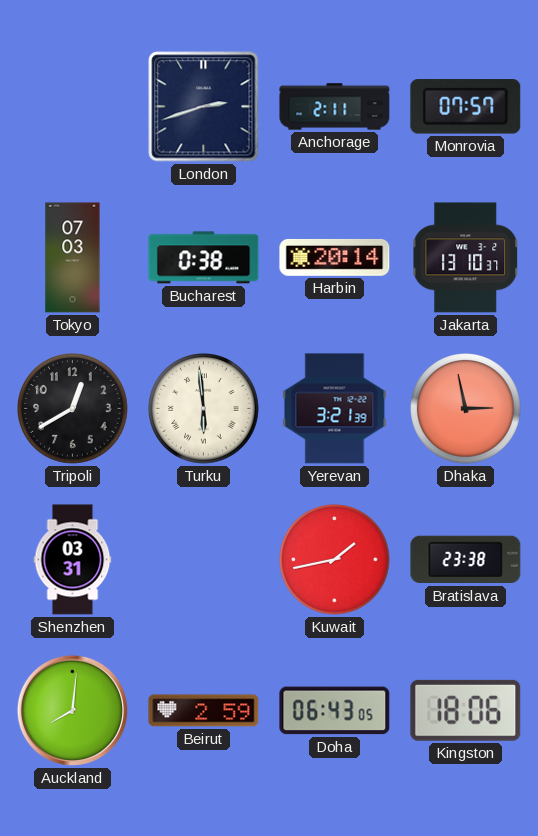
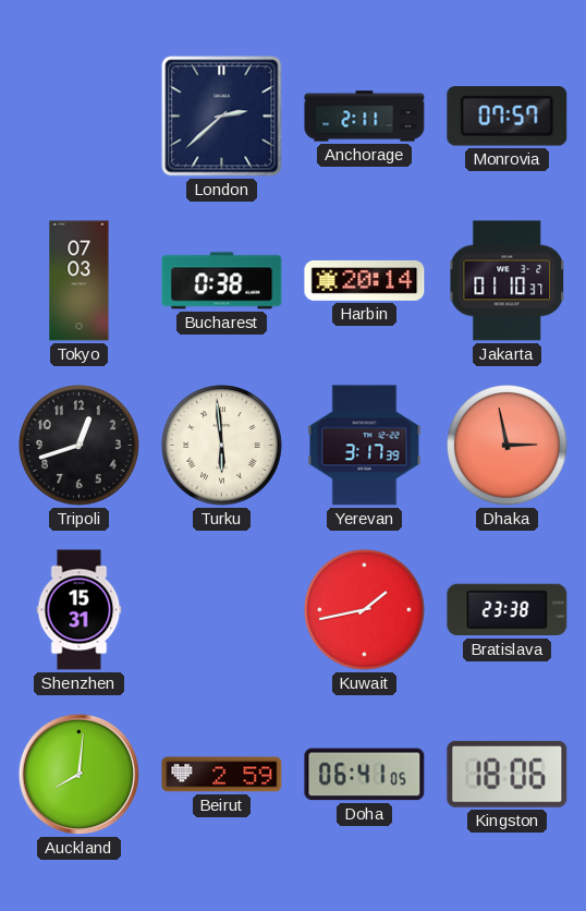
London: 2:42 -> 2:38
Jakarta: 13:10 -> 01:10
Tripoli: 12:40 -> 12:42
Yerevan: 3:21 -> 3:17
Shenzhen: 03:31 -> 15:31
Doha: 06:43 -> 06:41
